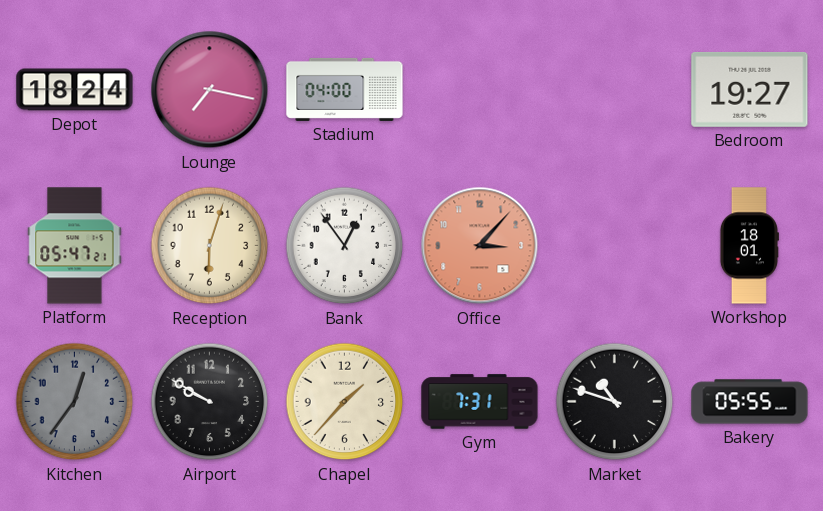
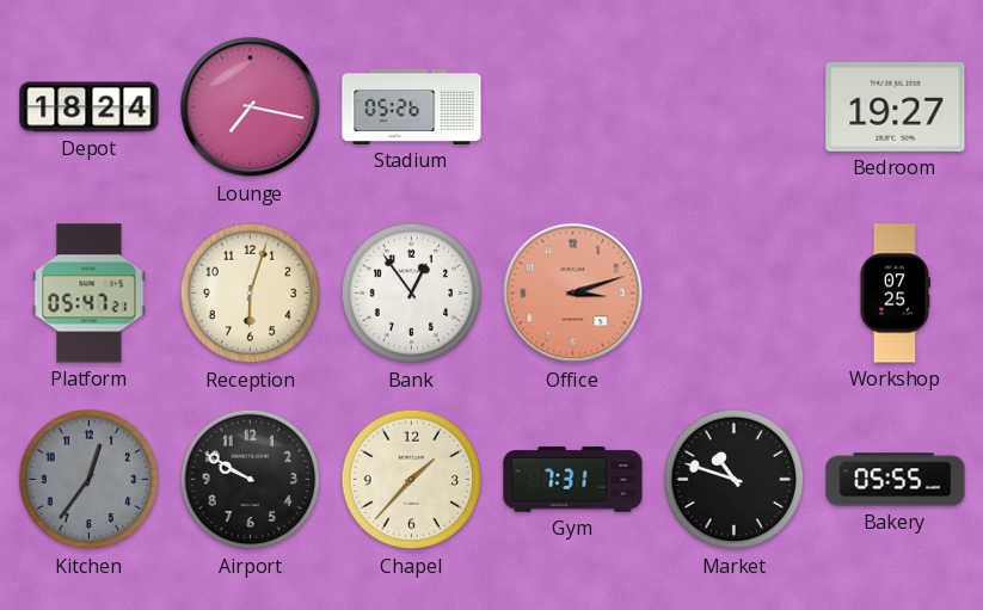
Stadium: 04:00 -> 05:26
Office: 3:07 -> 3:12
Workshop: 18:01 -> 07:25
